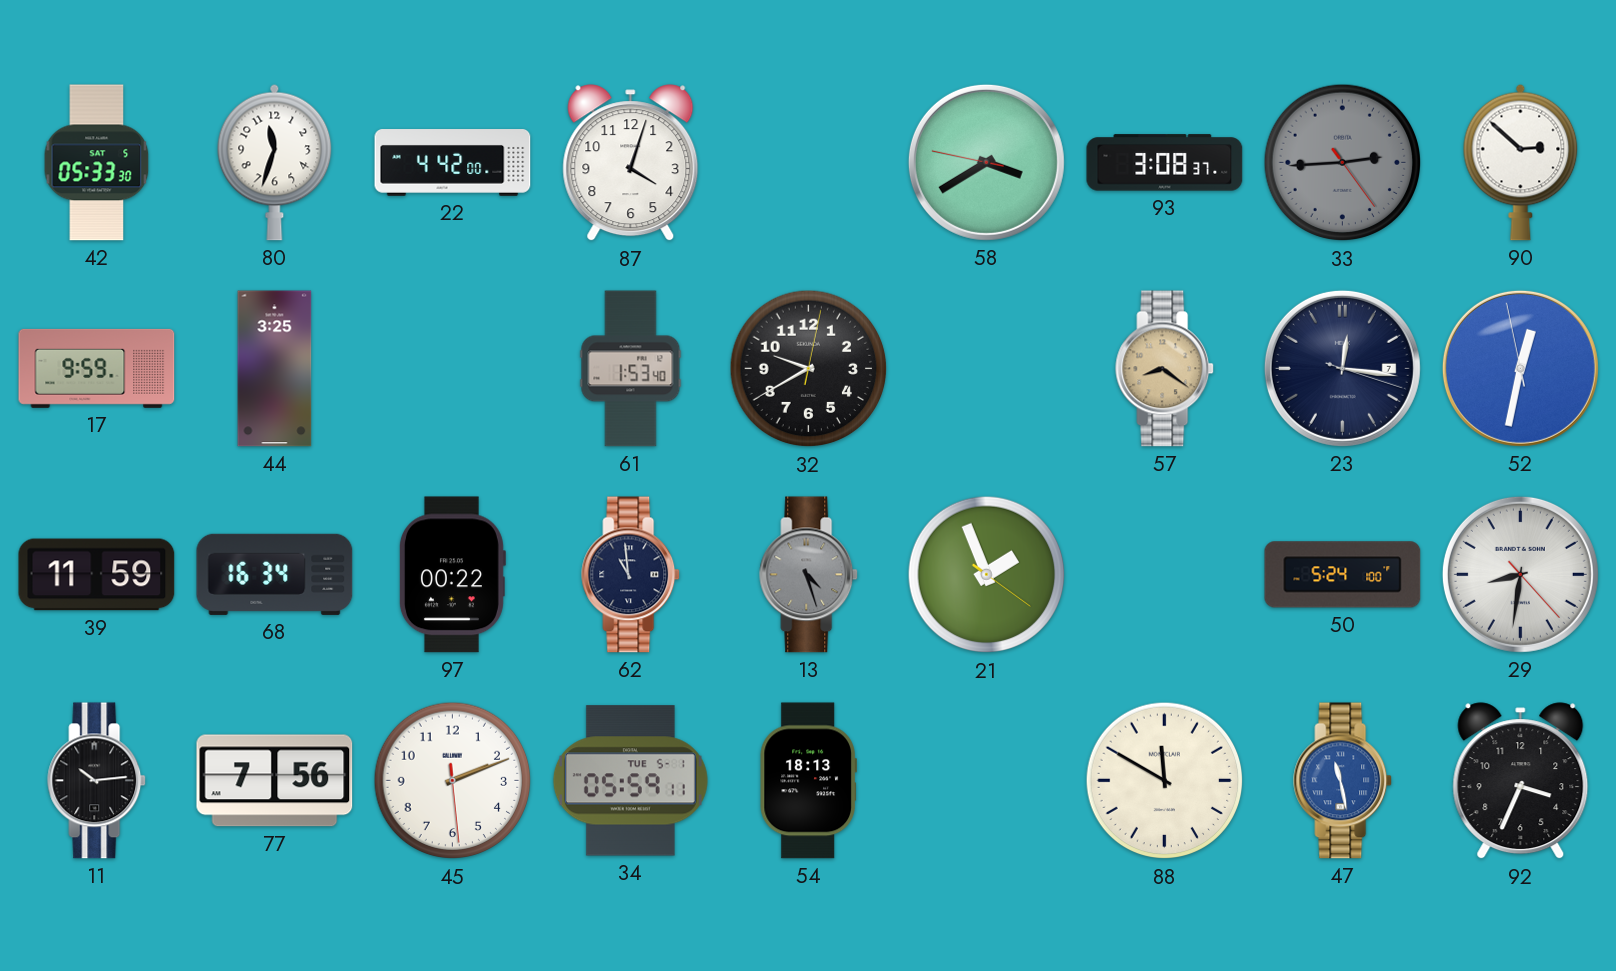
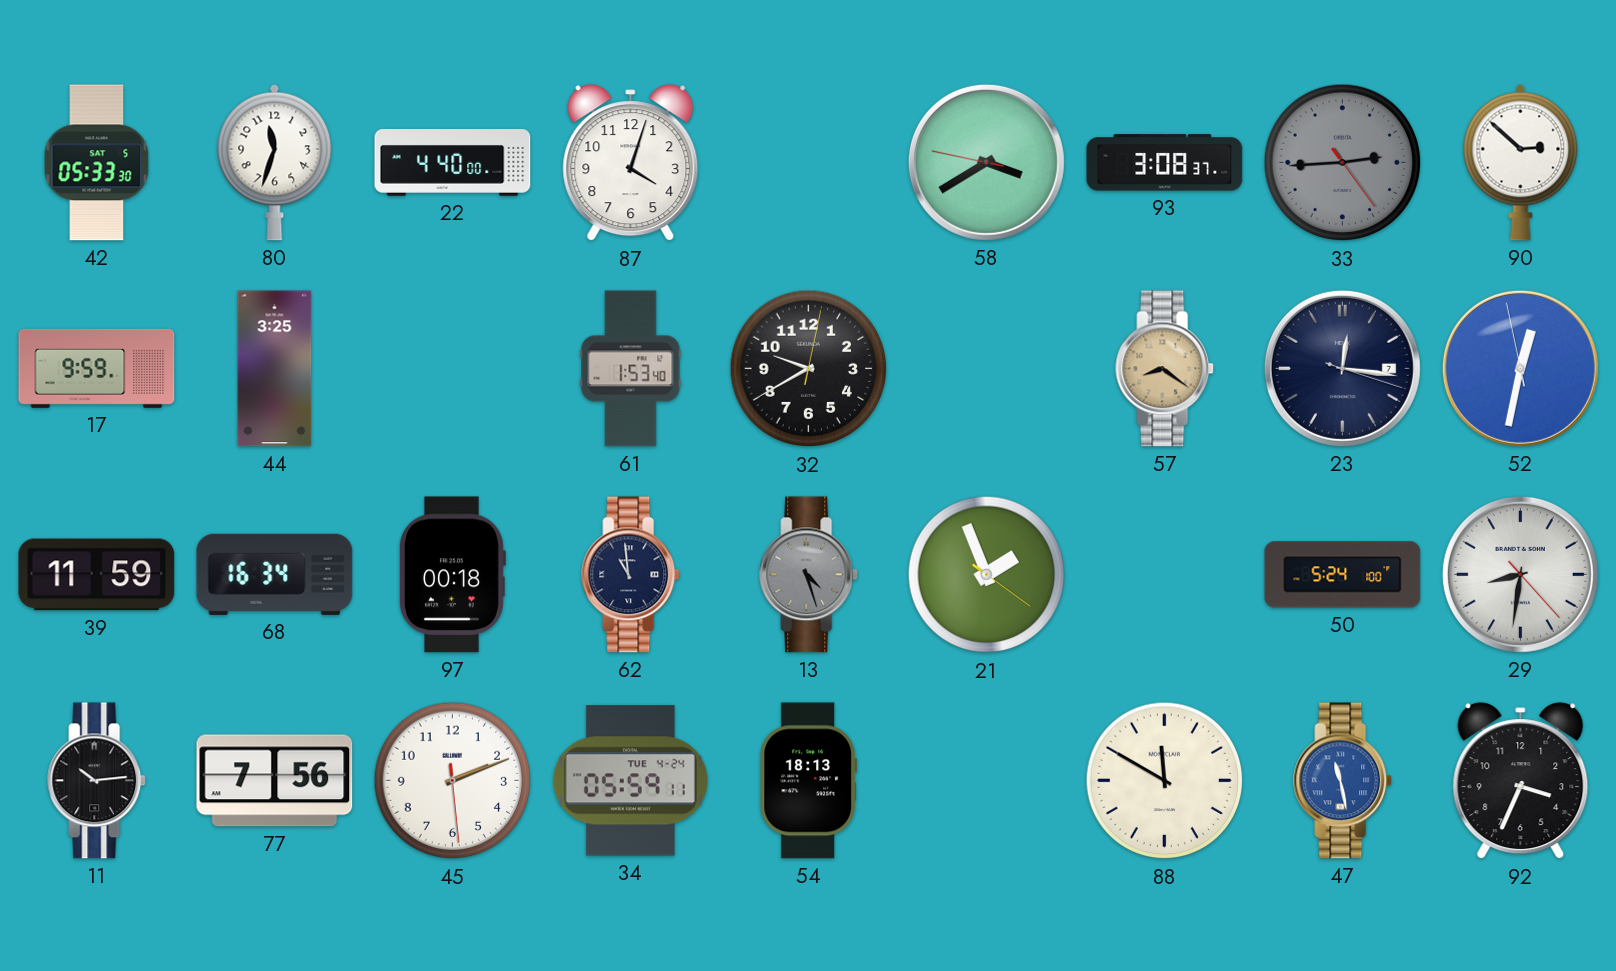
22: 4:42 -> 4:40
97: 00:22 -> 00:18
34 date: TUE 5-1 -> TUE 4-24
